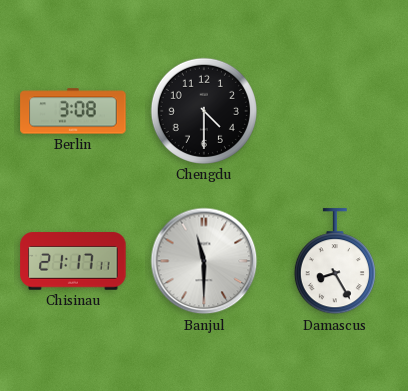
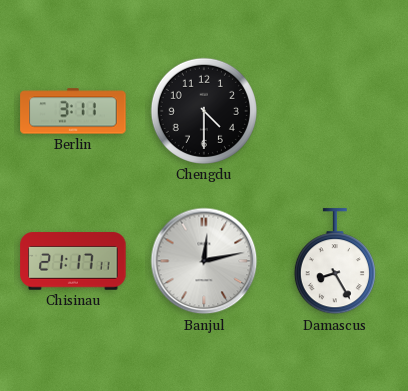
Berlin: 3:08 -> 3:11
Banjul: 11:30 -> 12:13
